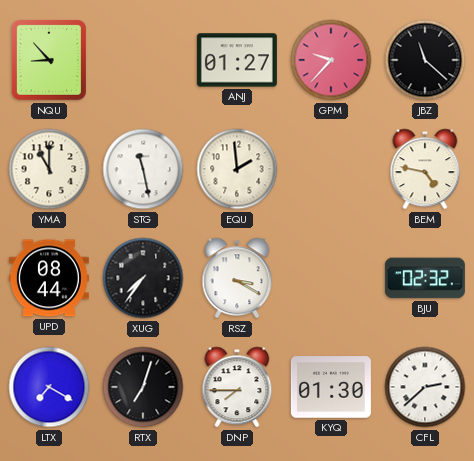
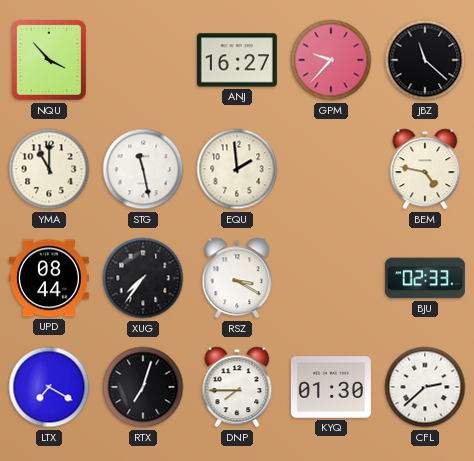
NQU: 8:53 -> 3:53
ANJ: 01:27 -> 16:27
BJU: 02:32 -> 02:33
